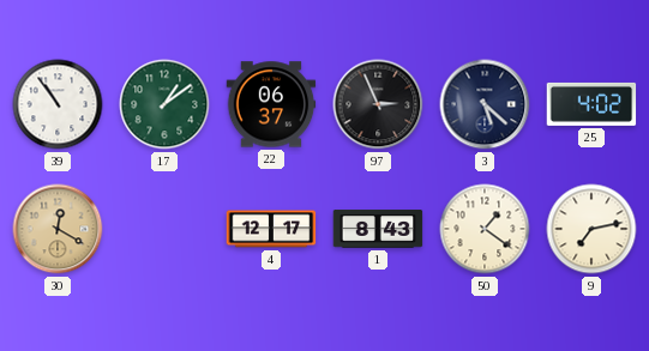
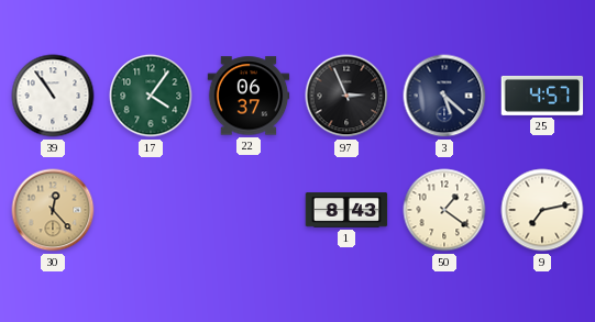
17: 1:09 -> 4:06
25: 4:02 -> 4:57
30: 12:20 -> 12:23
4: 12:17 -> none
